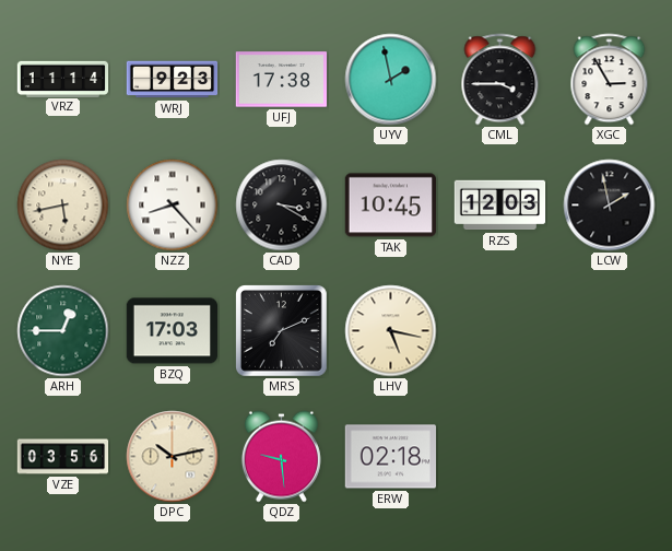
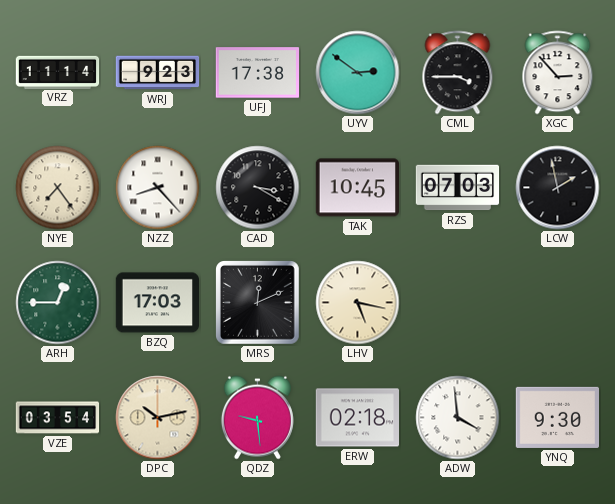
UYV: 1:58 -> 2:51
XGC: 2:55 -> 2:53
NYE: 5:43 -> 7:24
RZS: 12:03 -> 07:03
MRS: 7:11 -> 12:11
VZE: 03:56 -> 03:54
ADW: none -> 3:59
YNQ: none -> 9:30
